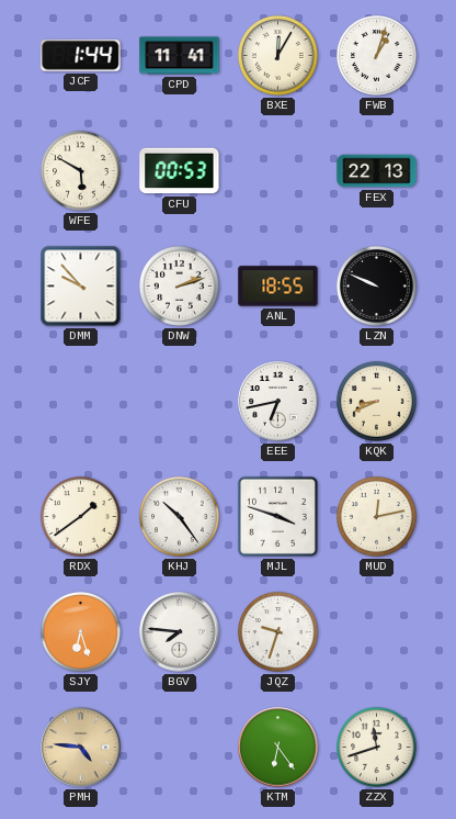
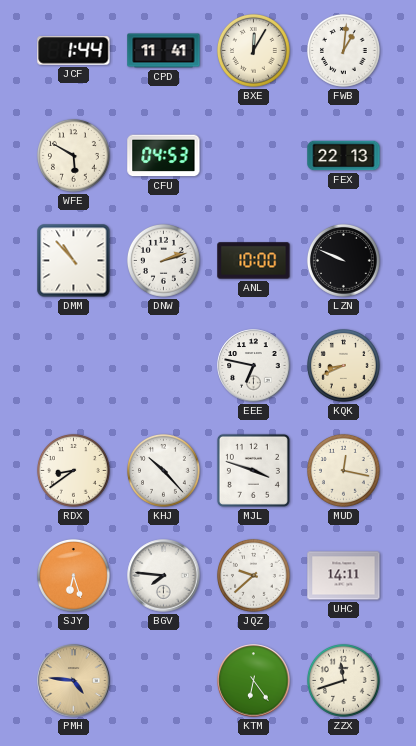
FWB: 1:03 -> 1:01
CFU: 00:53 -> 04:53
DMM: 9:53 -> 10:53
ANL: 18:55 -> 10:00
EEE: 6:43 -> 6:47
RDX: 1:39 -> 8:39
KHJ: 10:24 -> 10:23
MUD: 12:13 -> 12:17
JQZ: 9:33 -> 9:38
UHC: none -> 14:11
